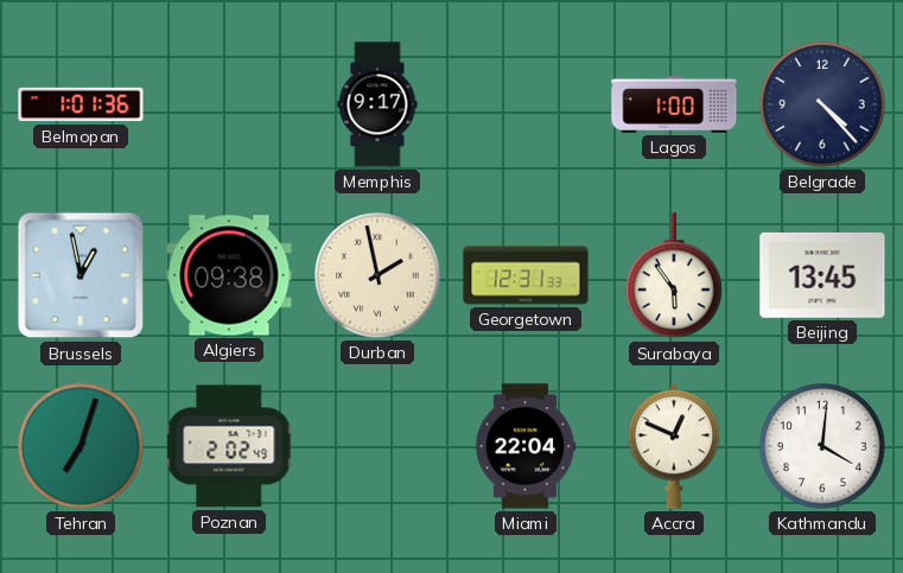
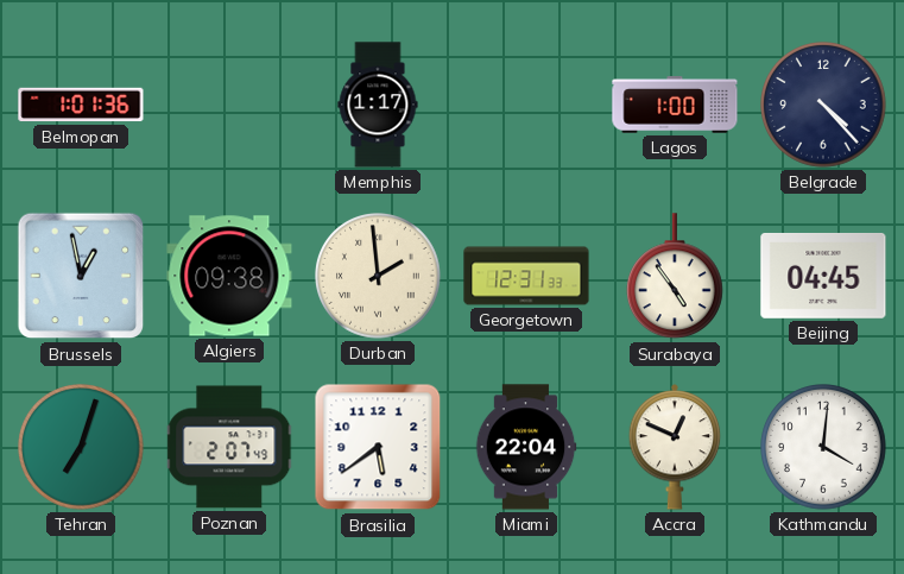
Memphis: 9:17 -> 1:17
Durban: 1:58 -> 1:59
Surabaya: 5:54 -> 4:54
Beijing: 13:45 -> 04:45
Poznan: 2:02 -> 2:07
Brasilia: none -> 5:39
